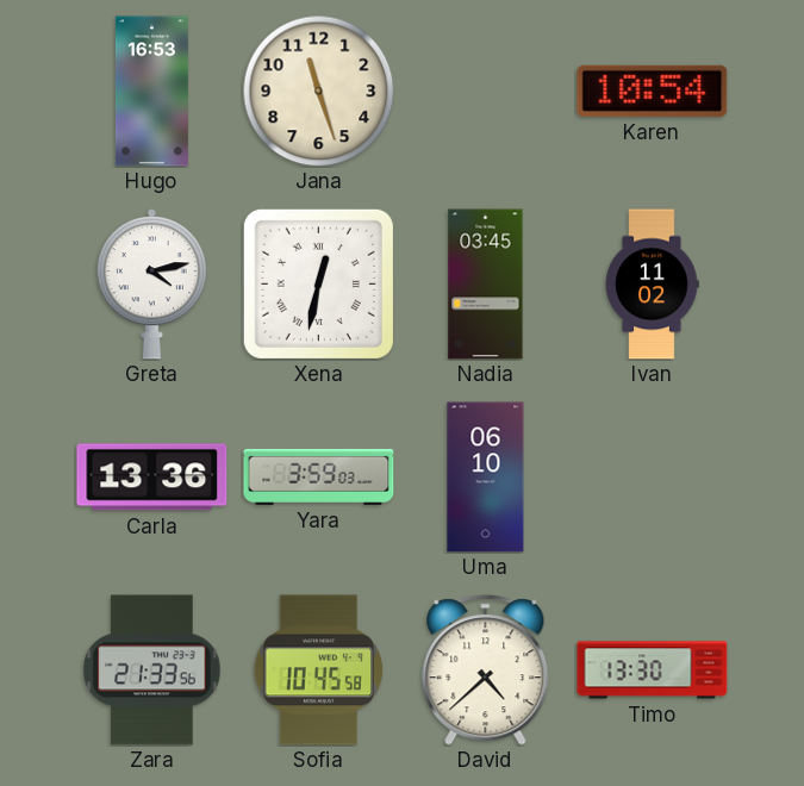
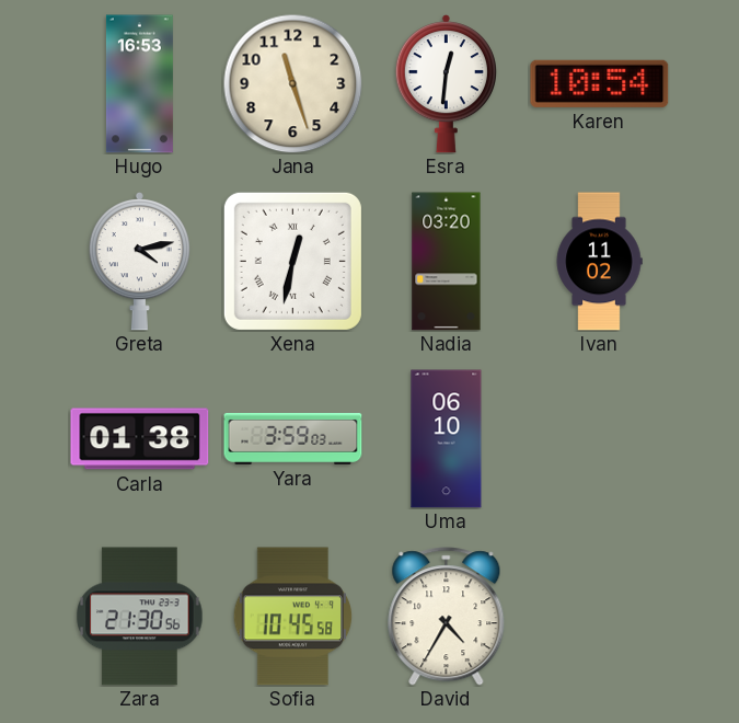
Esra: none -> 12:31
Nadia: 03:45 -> 03:20
Carla: 13:36 -> 01:38
Zara: 21:33 -> 21:30
David: 4:38 -> 4:35
Timo: 13:30 -> none
